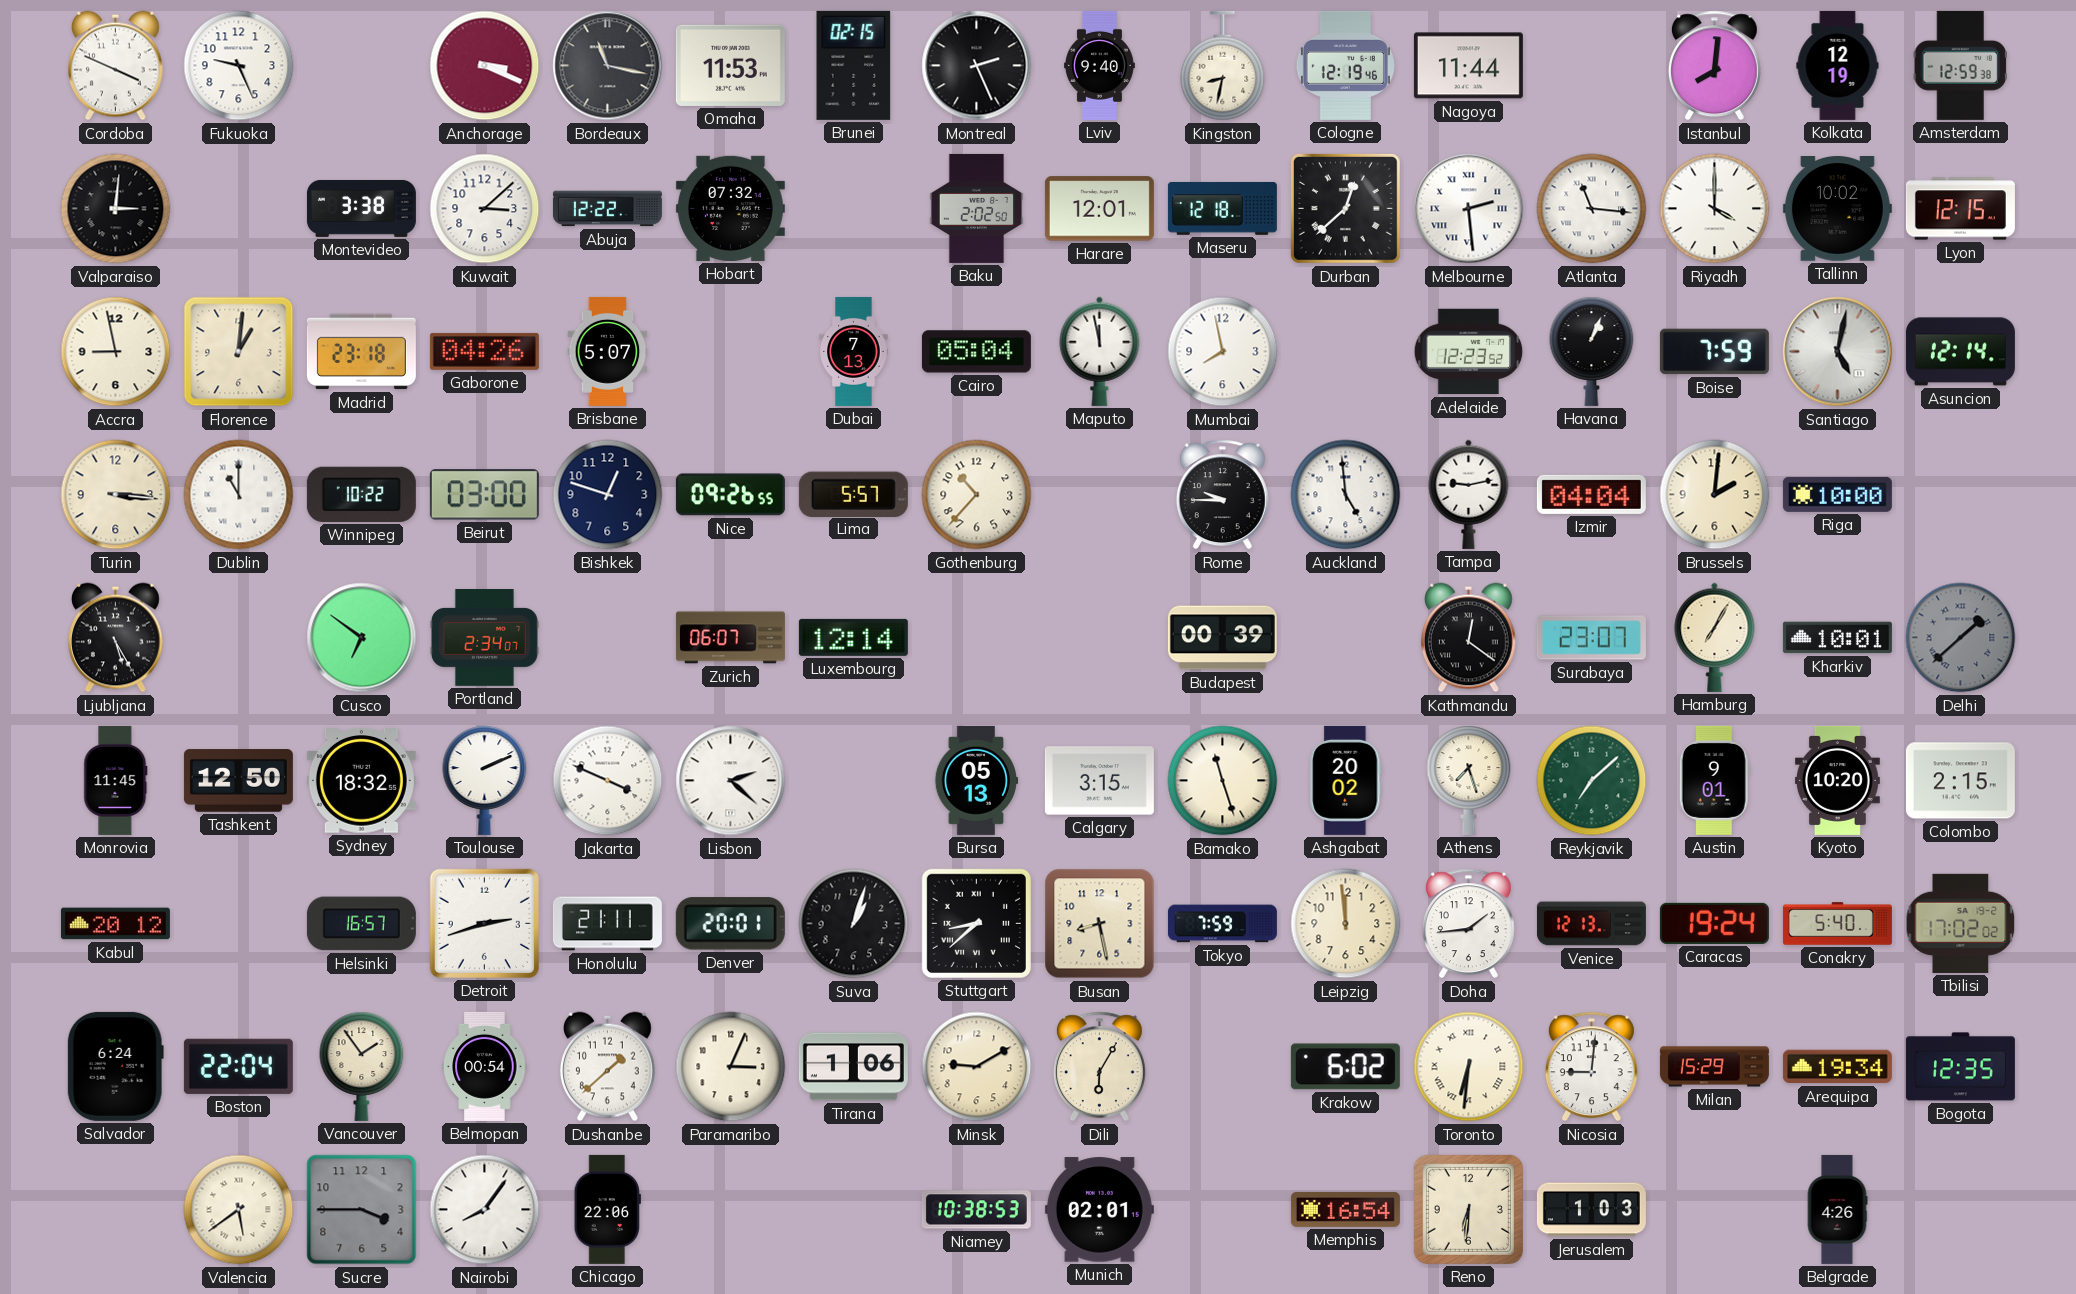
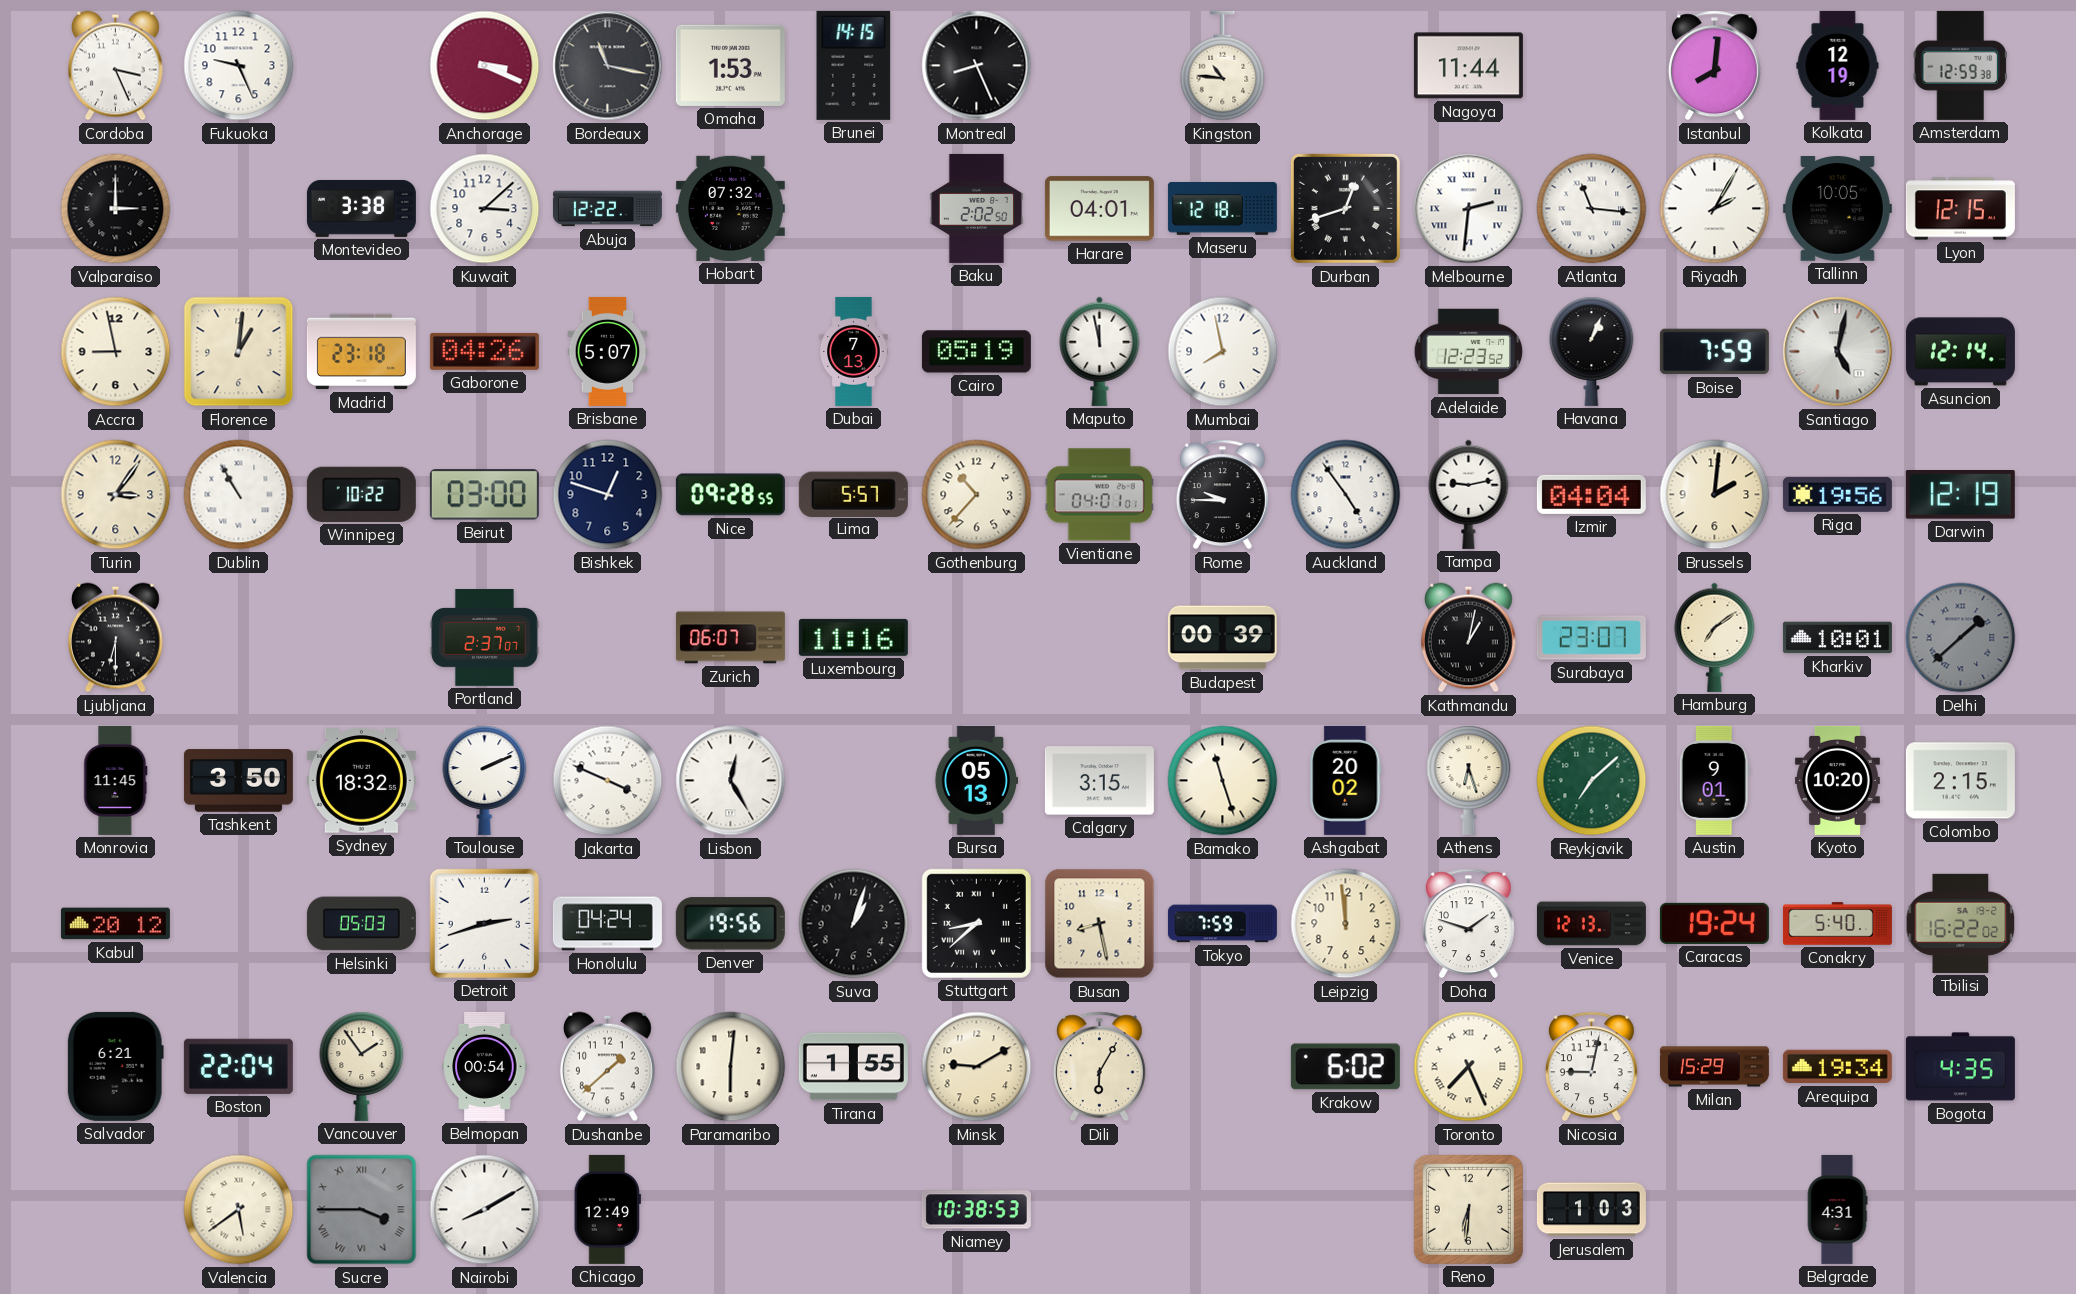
Cordoba: 3:49 -> 3:26
Omaha: 11:53 -> 1:53
Brunei: 02:15 -> 14:15
Montreal: 2:26 -> 8:26
Lviv: 9:40 -> none
Kingston: 8:32 -> 10:46
Cologne: 12:19 -> none
Valparaiso: 3:01 -> 3:00
Harare: 12:01 -> 04:01
Durban: 12:38 -> 12:42
Melbourne: 2:29 -> 2:31
Riyadh: 4:00 -> 2:05
Tallinn: 10:02 -> 10:05
Cairo: 05:04 -> 05:19
Turin: 3:16 -> 3:06
Dublin: 11:00 -> 10:55
Nice: 09:26 -> 09:28
Vientiane: none -> 04:01
Auckland: 4:59 -> 4:54
Riga: 10:00 -> 19:56
Darwin: none -> 12:19
Ljubljana: 5:25 -> 6:30
Cusco: 6:51 -> none
Portland: 2:34 -> 2:37
Luxembourg: 12:14 -> 11:16
Kathmandu: 12:21 -> 1:02
Hamburg: 7:05 -> 7:09
Tashkent: 12:50 -> 3:50
Lisbon: 2:22 -> 12:25
Athens: 7:27 -> 6:27
Helsinki: 16:57 -> 05:03
Honolulu: 21:11 -> 04:24
Denver: 20:01 -> 19:56
Doha: 1:44 -> 1:48
Tbilisi: 17:02 -> 16:22
Salvador: 6:24 -> 6:21
Paramaribo: 3:04 -> 6:01
Tirana: 1:06 -> 1:55
Toronto: 6:31 -> 7:26
Nicosia: 9:01 -> 9:02
Bogota: 12:35 -> 4:35
Sucre numerals: Arabic -> Roman
Nairobi: 8:06 -> 8:10
Chicago: 22:06 -> 12:49
Munich: 02:01 -> none
Memphis: 16:54 -> none
Belgrade: 4:26 -> 4:31
